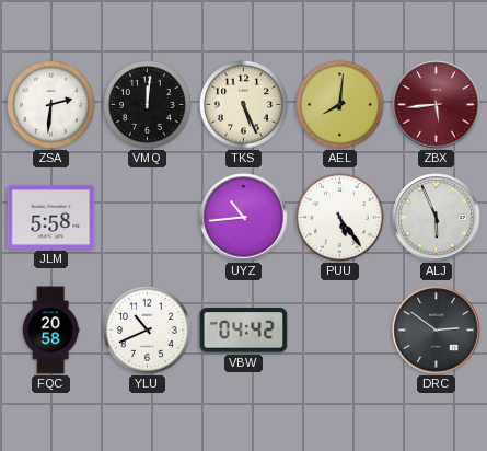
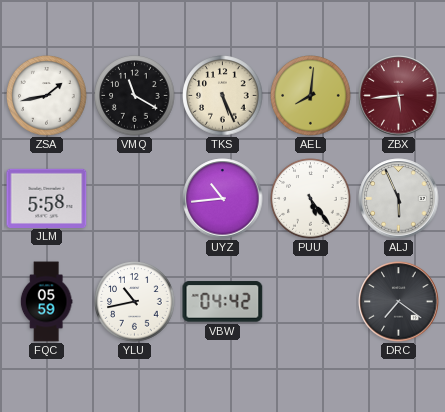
ZSA: 2:31 -> 1:43
VMQ: 12:01 -> 11:20
FQC: 20:58 -> 05:59
YLU: 10:41 -> 10:43
DRC: 2:51 -> 7:21
